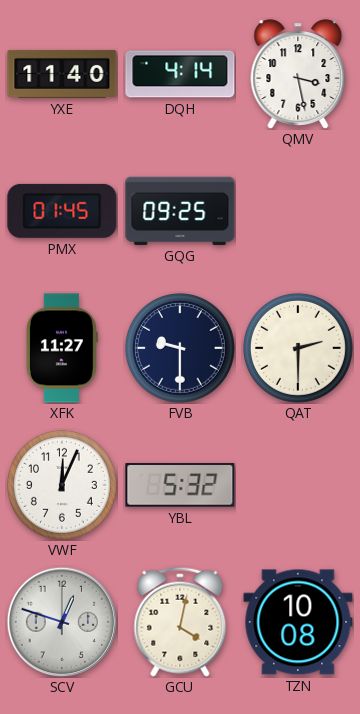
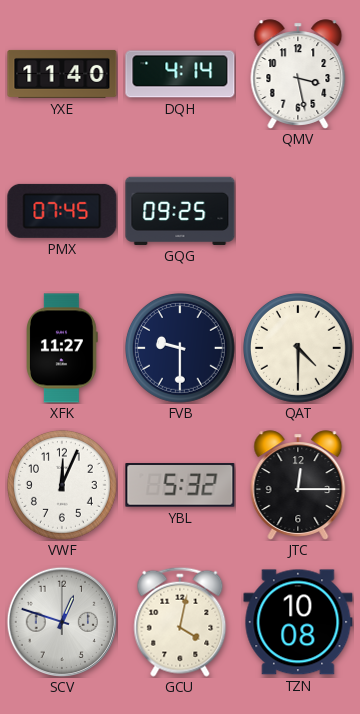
PMX: 01:45 -> 07:45
QAT: 2:30 -> 4:30
JTC: none -> 12:15
